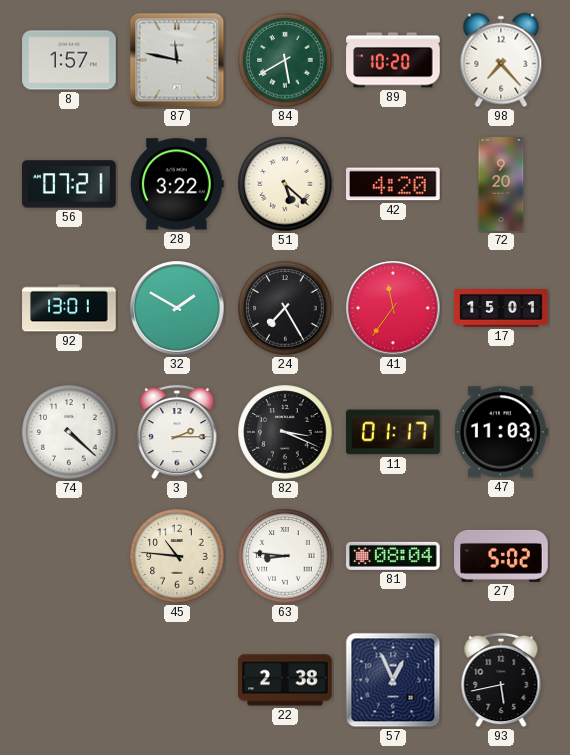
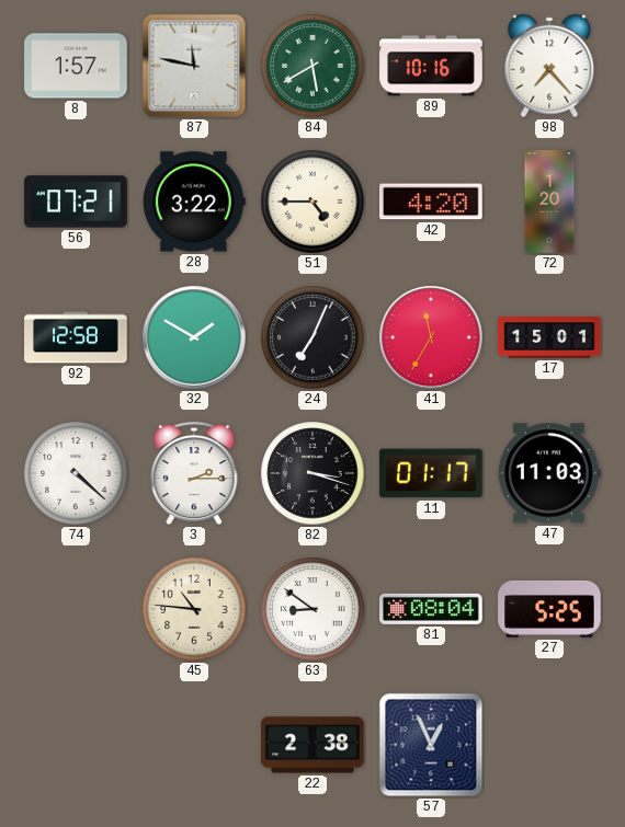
89: 10:20 -> 10:16
51: 5:22 -> 4:45
72: 9:20 -> 1:20
92: 13:01 -> 12:58
24: 7:25 -> 7:04
41: 11:36 -> 11:35
82: 3:19 -> 3:18
63: 8:46 -> 8:51
27: 5:02 -> 5:25
93: 5:43 -> none
